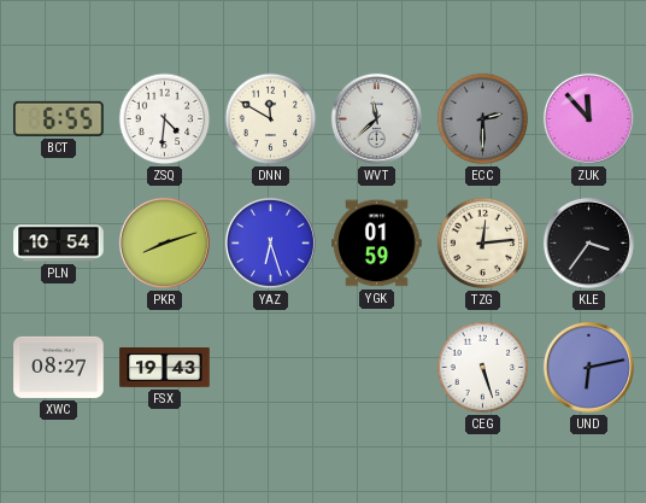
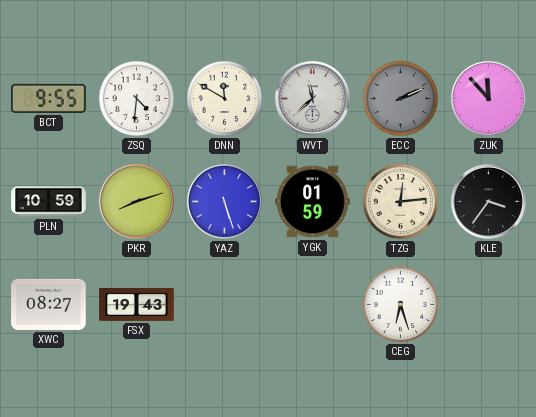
BCT: 6:55 -> 9:55
ECC: 2:30 -> 2:11
PLN: 10:54 -> 10:59
YAZ: 6:27 -> 5:27
CEG: 5:27 -> 6:27
UND: 6:13 -> none
